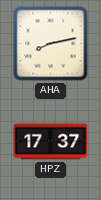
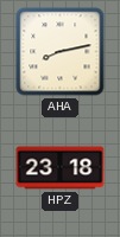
HPZ: 17:37 -> 23:18
